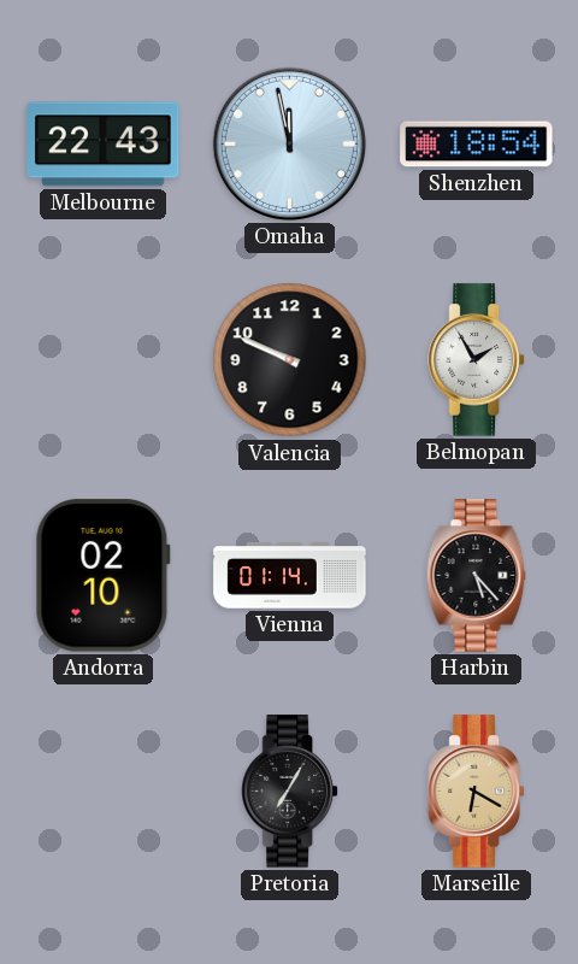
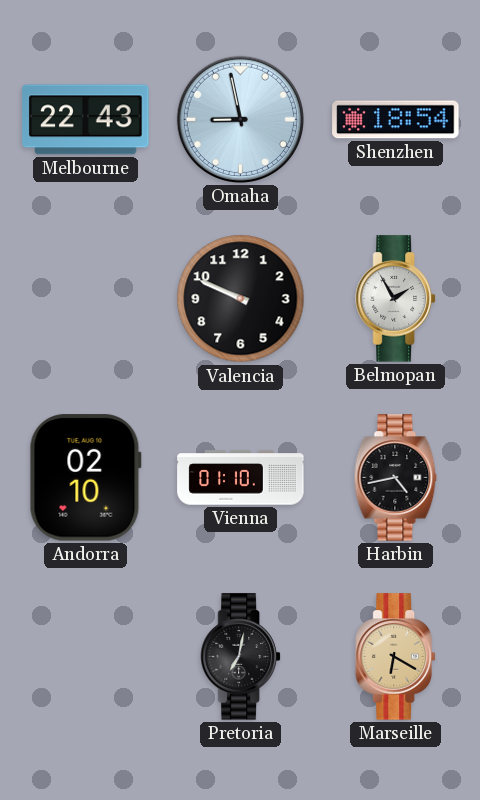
Omaha: 11:58 -> 8:58
Vienna: 01:14 -> 01:10
Harbin: 5:23 -> 4:43
Pretoria: 7:05 -> 7:02
